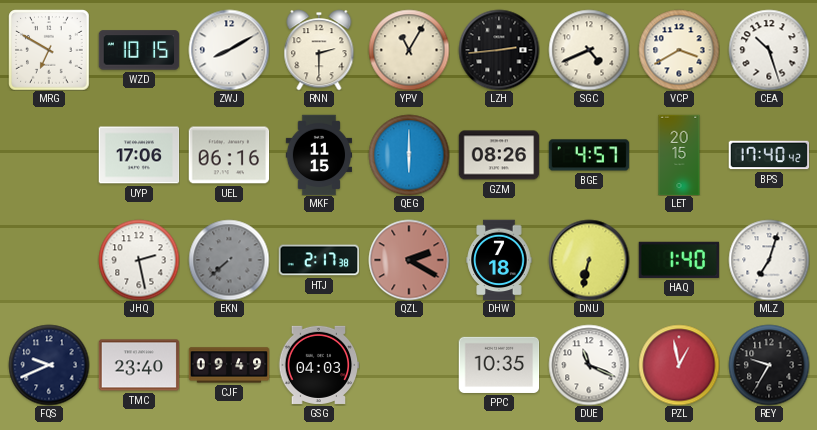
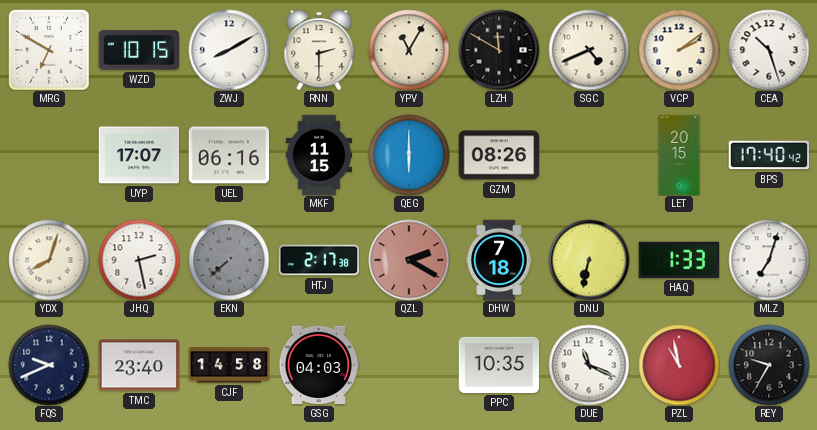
LZH: 2:44 -> 11:50
VCP: 3:40 -> 2:09
UYP: 17:06 -> 17:07
BGE: 4:57 -> none
YDX: none -> 8:03
HAQ: 1:40 -> 1:33
CJF: 09:49 -> 14:58
PZL: 12:58 -> 10:58
